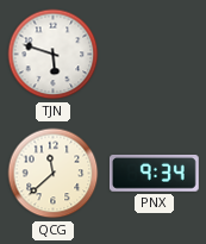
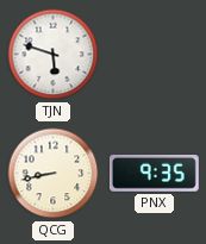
QCG: 11:38 -> 8:43
PNX: 9:34 -> 9:35
